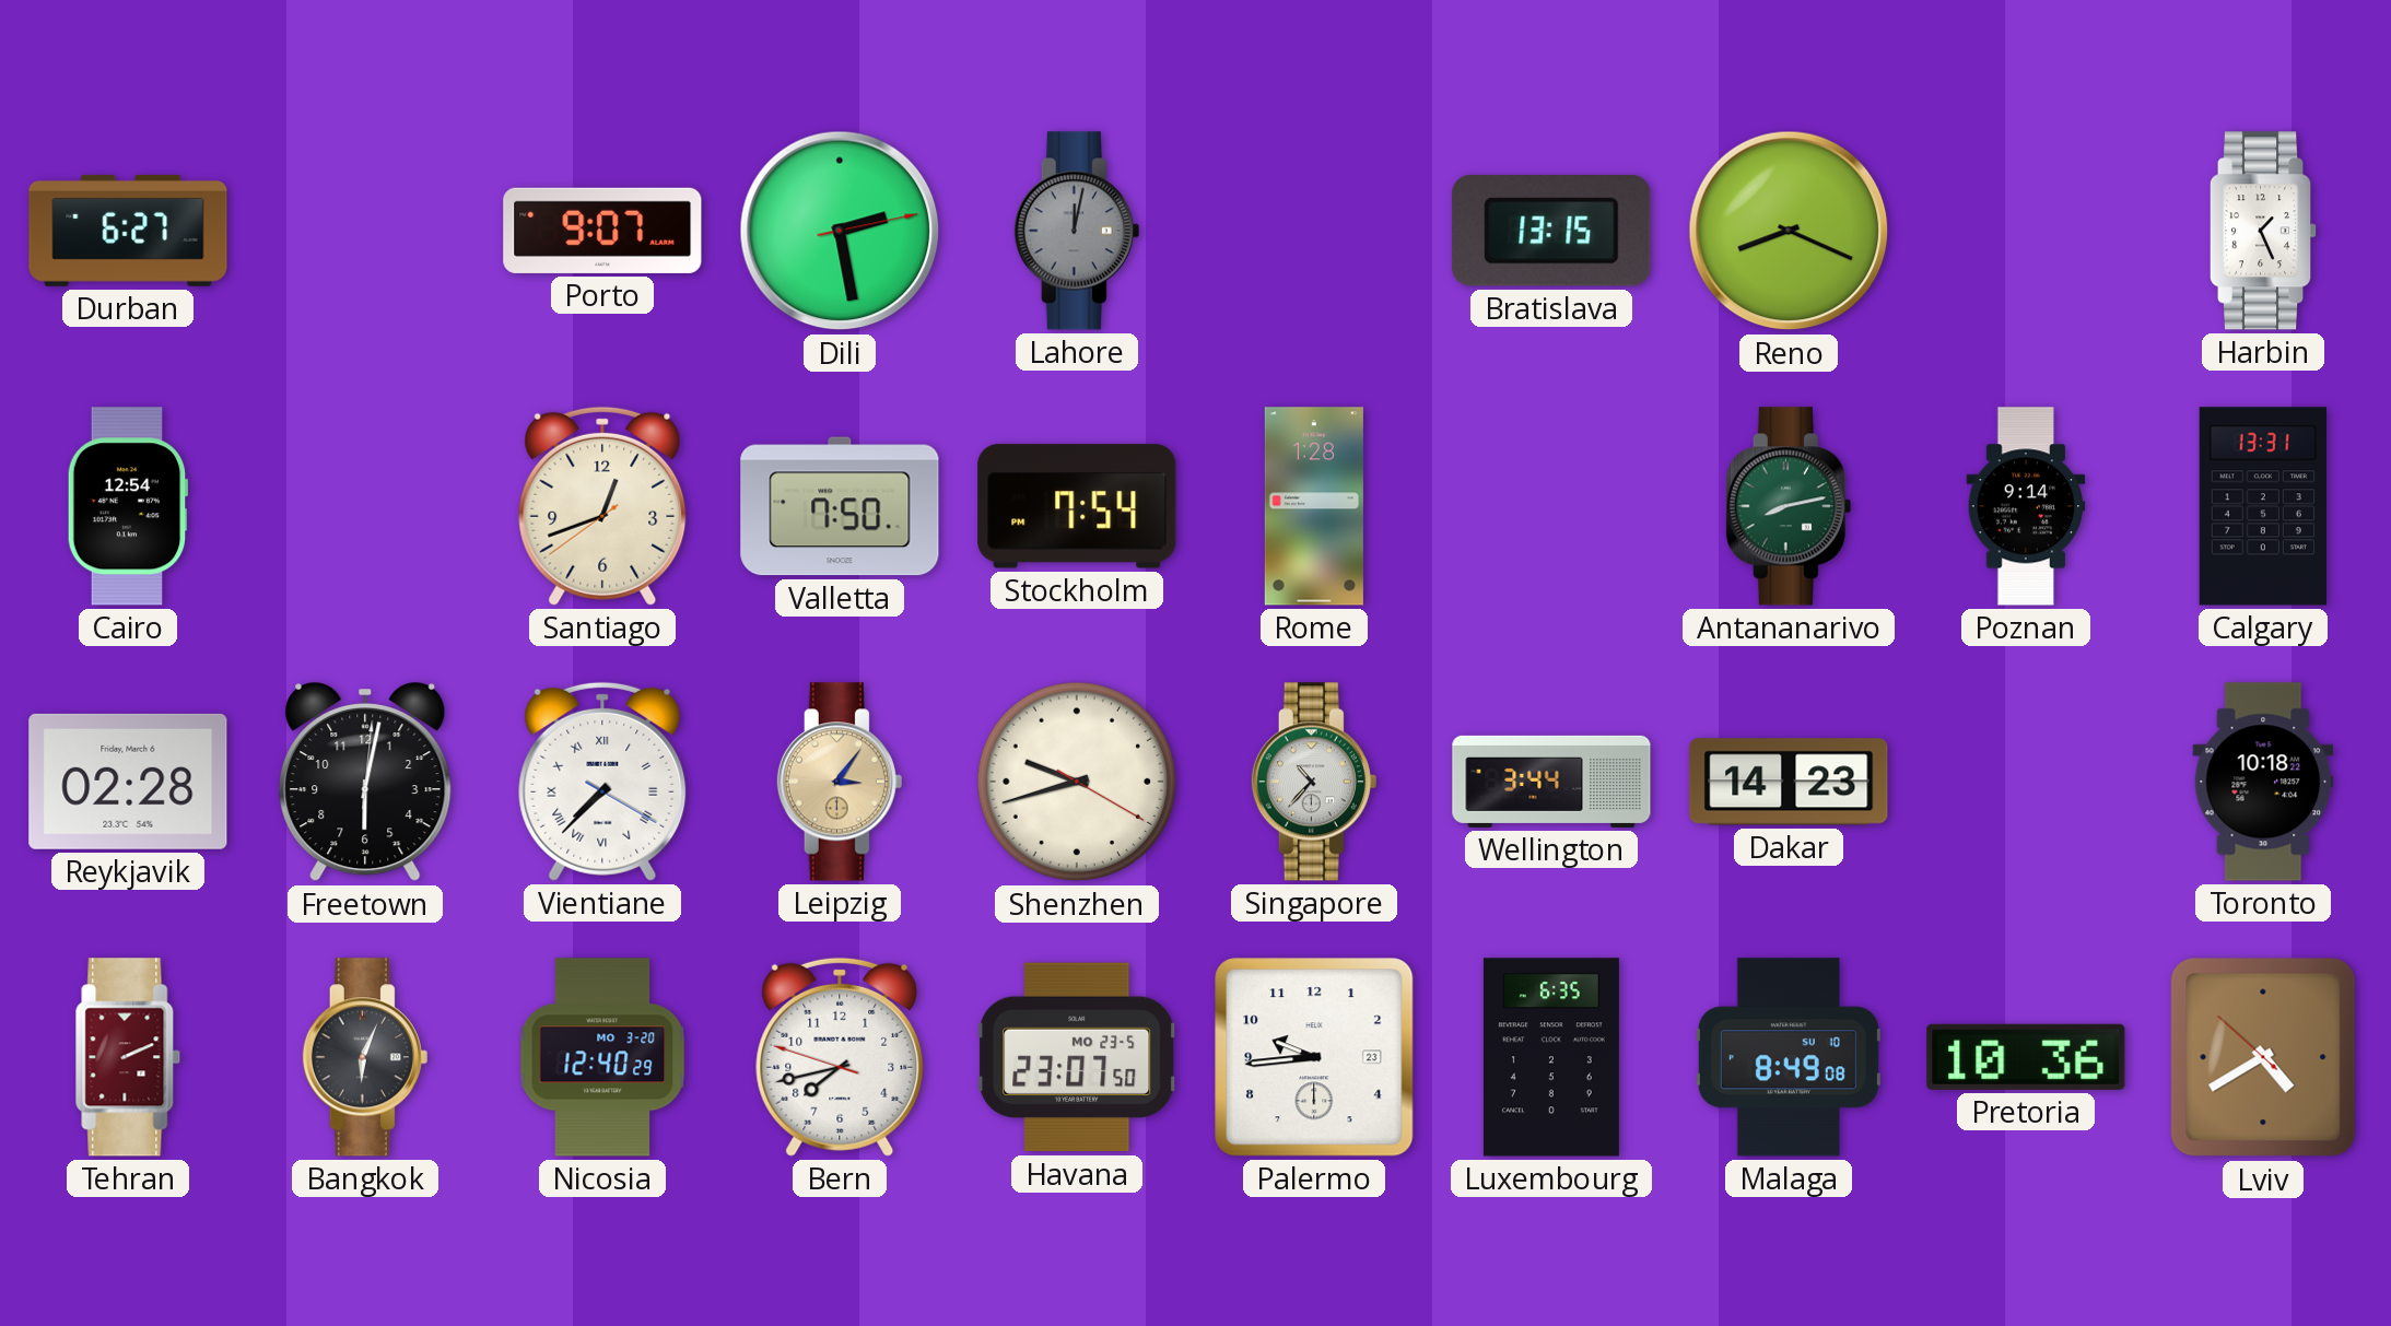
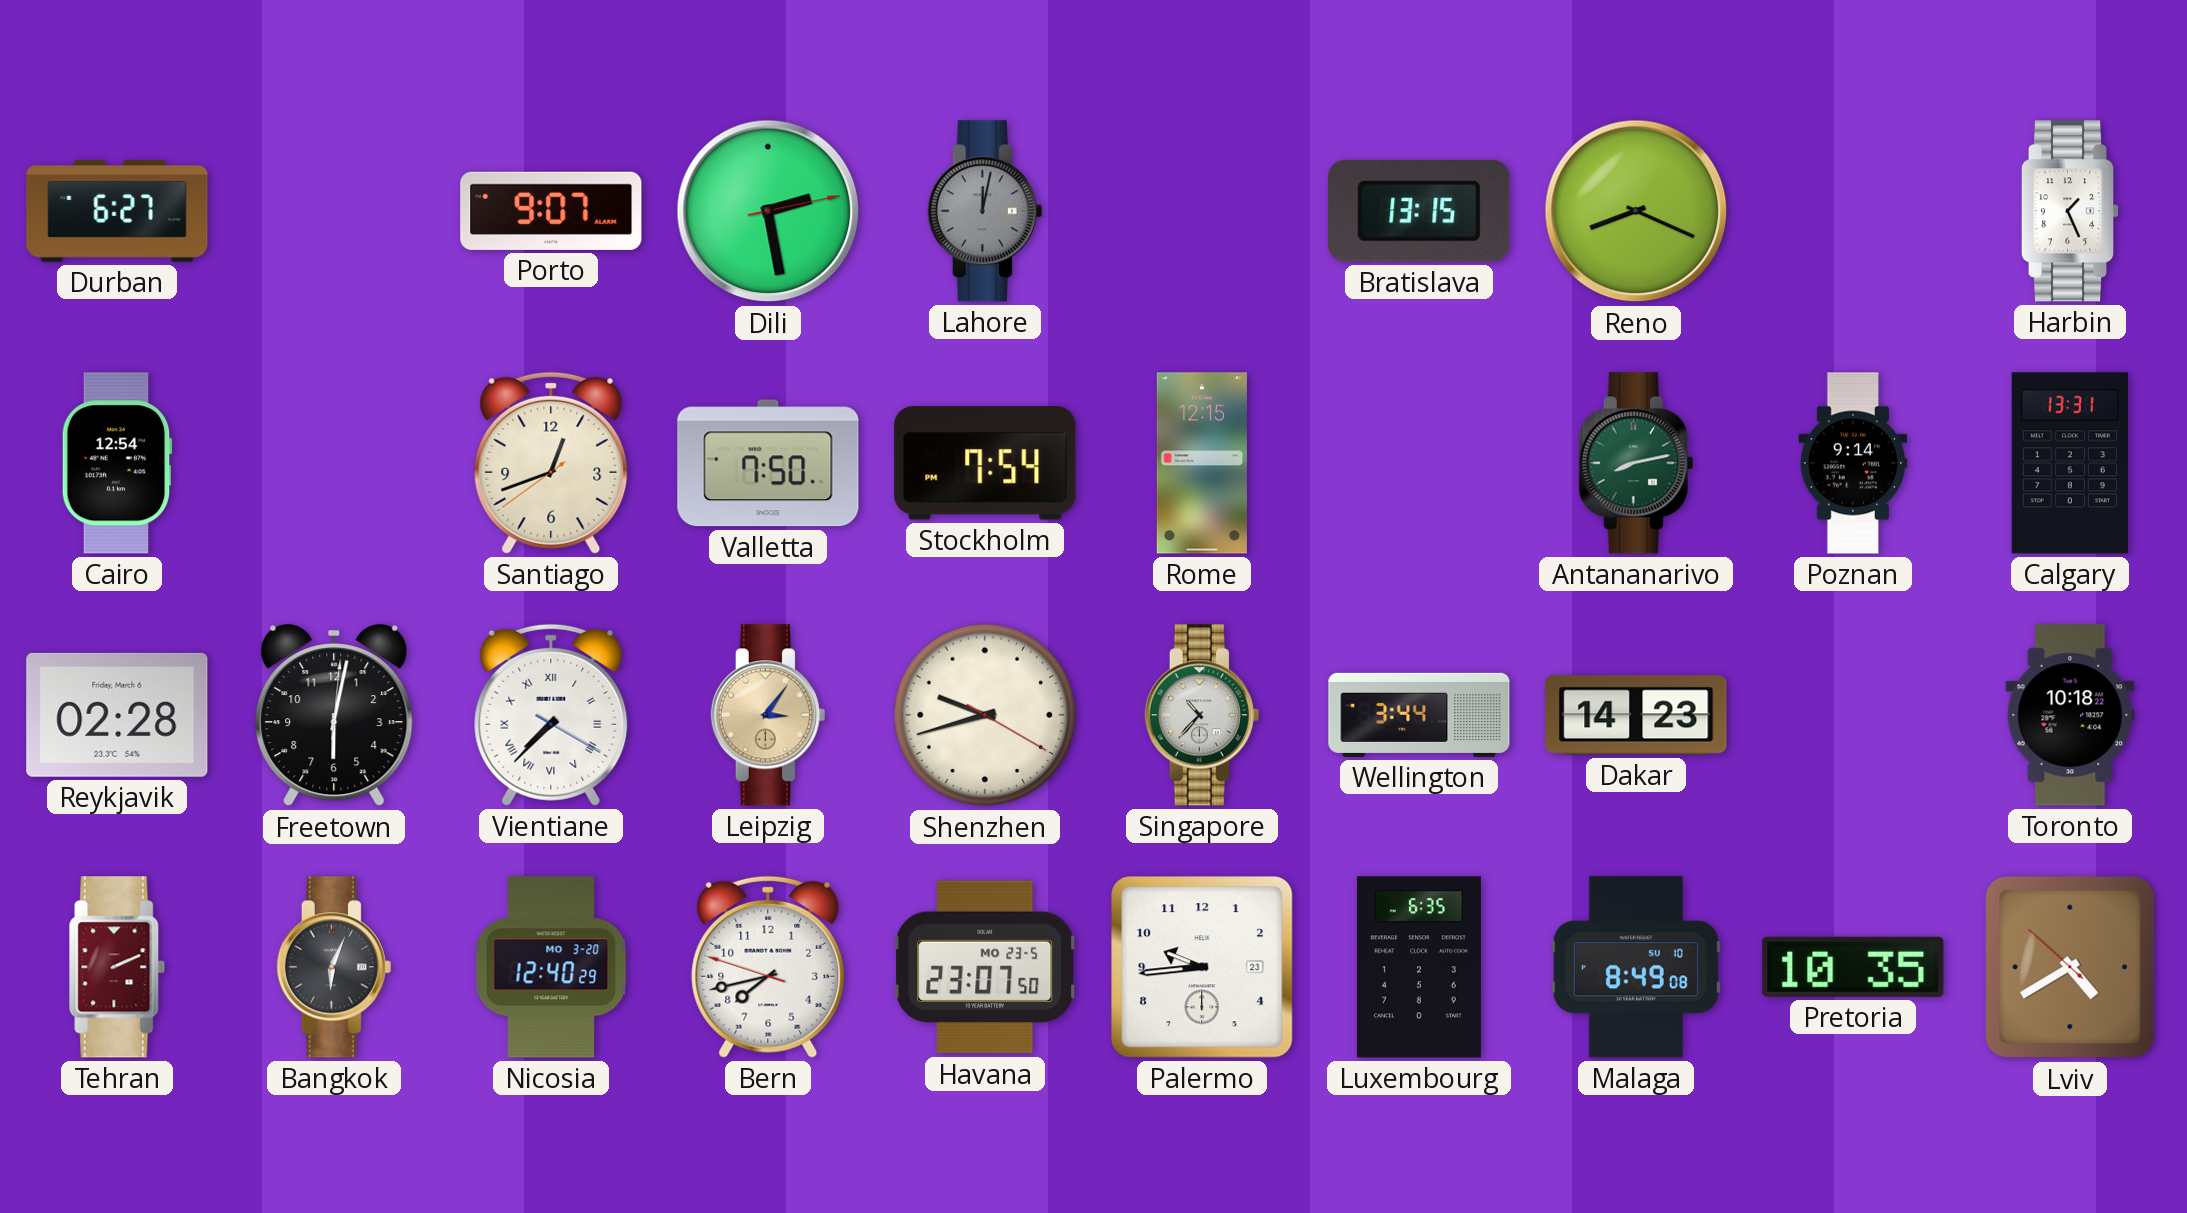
Rome: 1:28 -> 12:15
Pretoria: 10:36 -> 10:35
